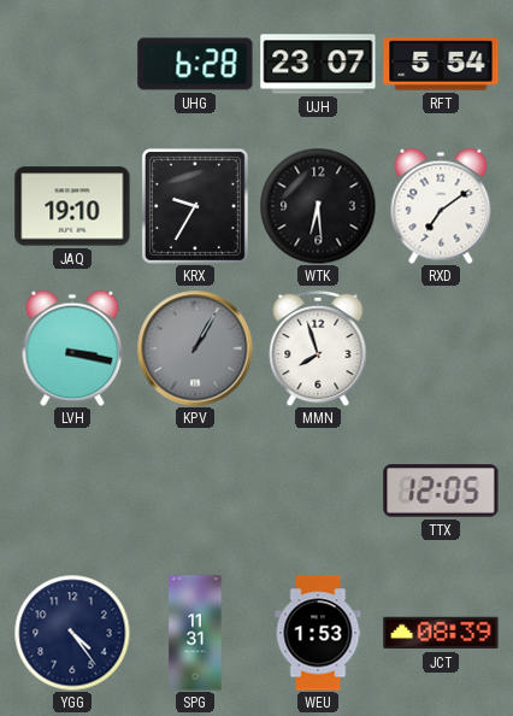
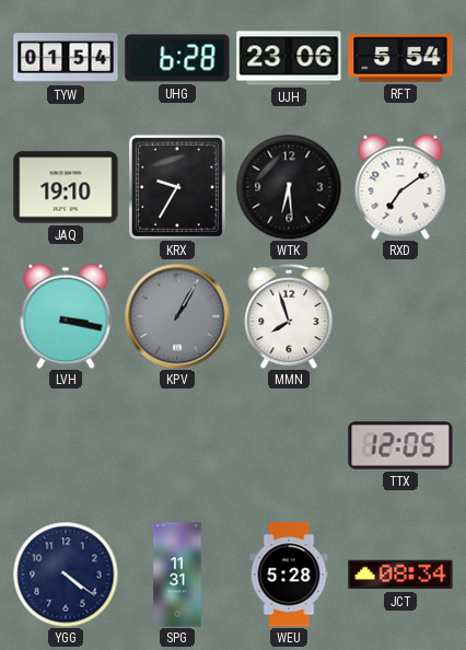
TYW: none -> 01:54
UJH: 23:07 -> 23:06
YGG: 4:24 -> 4:21
WEU: 1:53 -> 5:28
JCT: 08:39 -> 08:34
